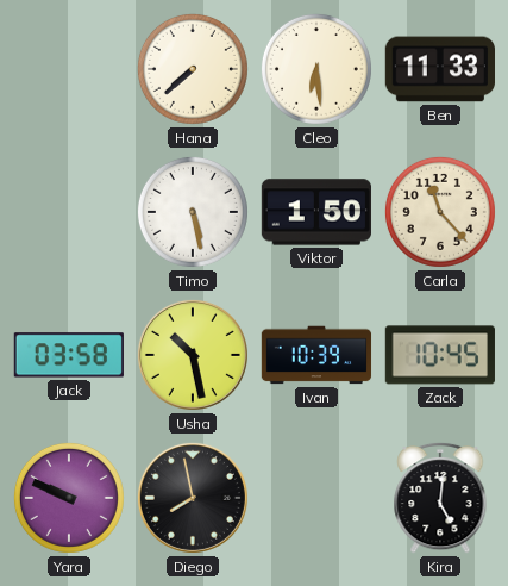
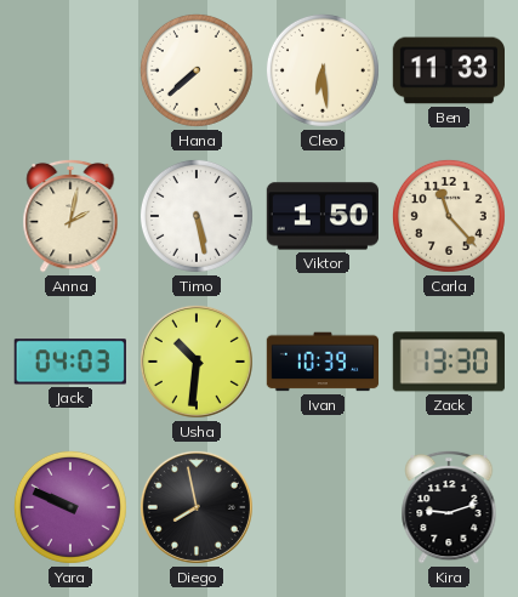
Anna: none -> 2:02
Jack: 03:58 -> 04:03
Usha: 10:28 -> 10:31
Zack: 10:45 -> 13:30
Kira: 5:01 -> 9:12
